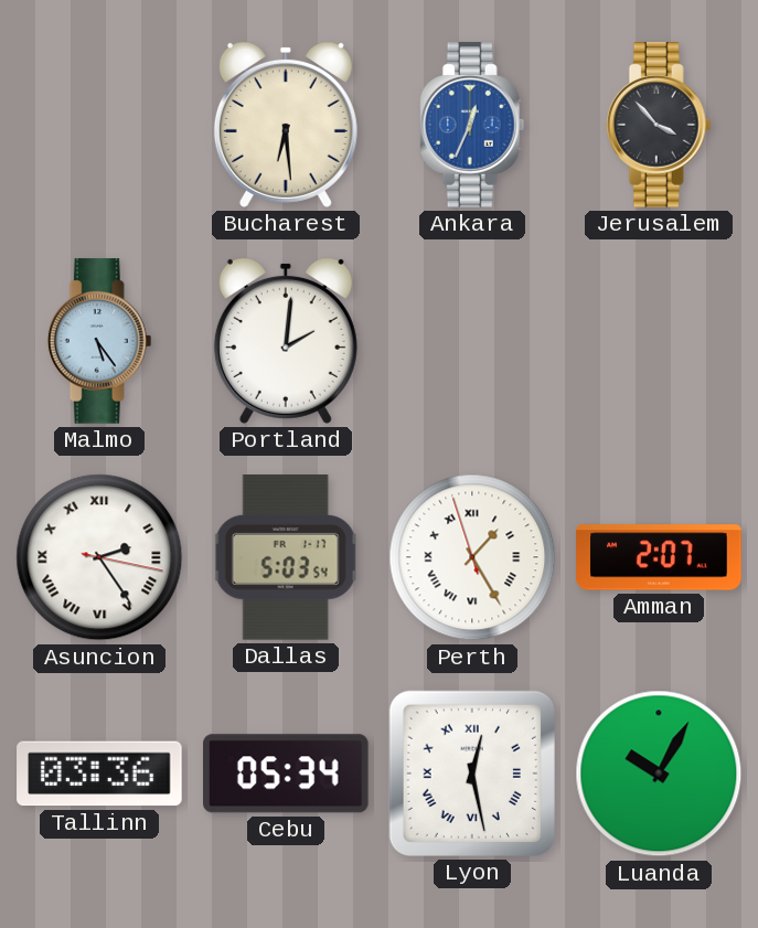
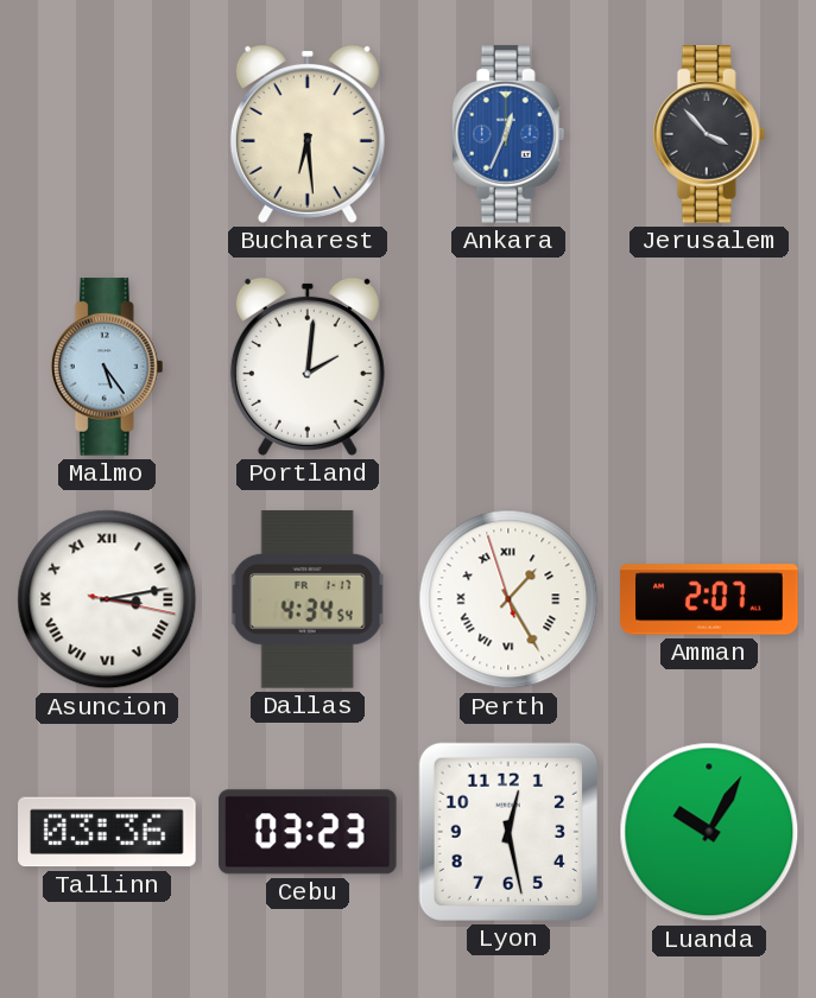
Asuncion: 2:24 -> 3:13
Dallas: 5:03 -> 4:34
Cebu: 05:34 -> 03:23
Lyon numerals: Roman -> Arabic
